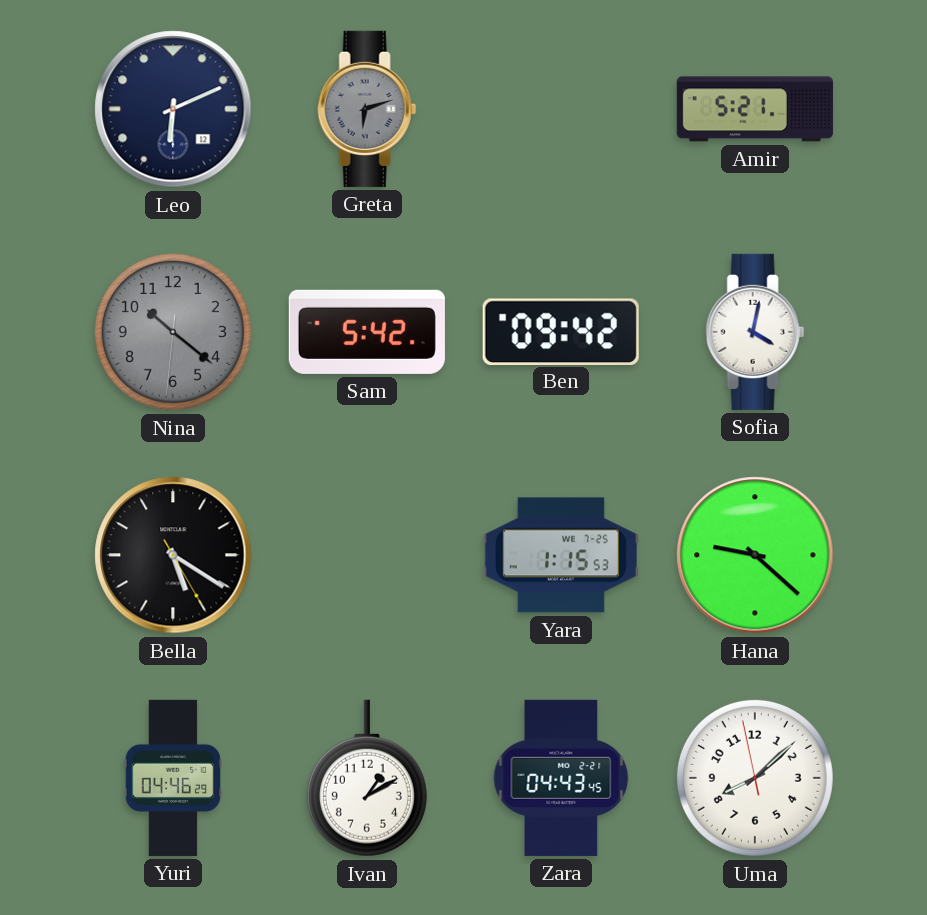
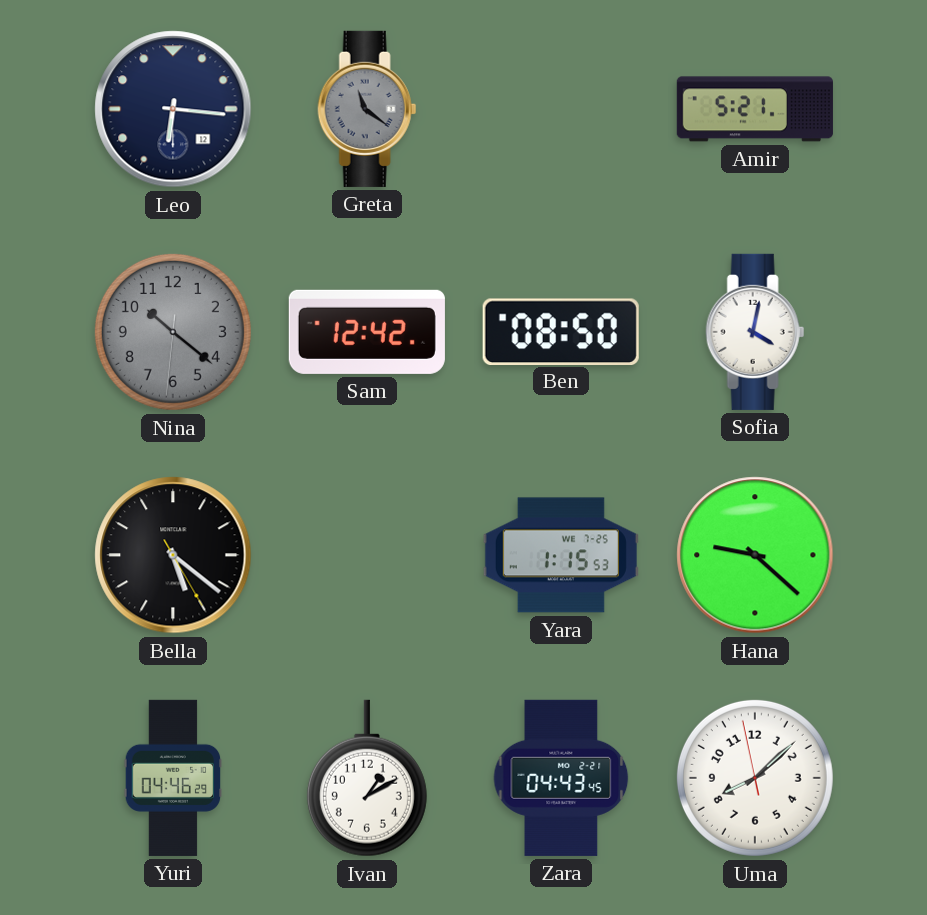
Leo: 6:11 -> 6:16
Greta: 6:12 -> 11:21
Sam: 5:42 -> 12:42
Ben: 09:42 -> 08:50
Bella: 5:20 -> 5:21
